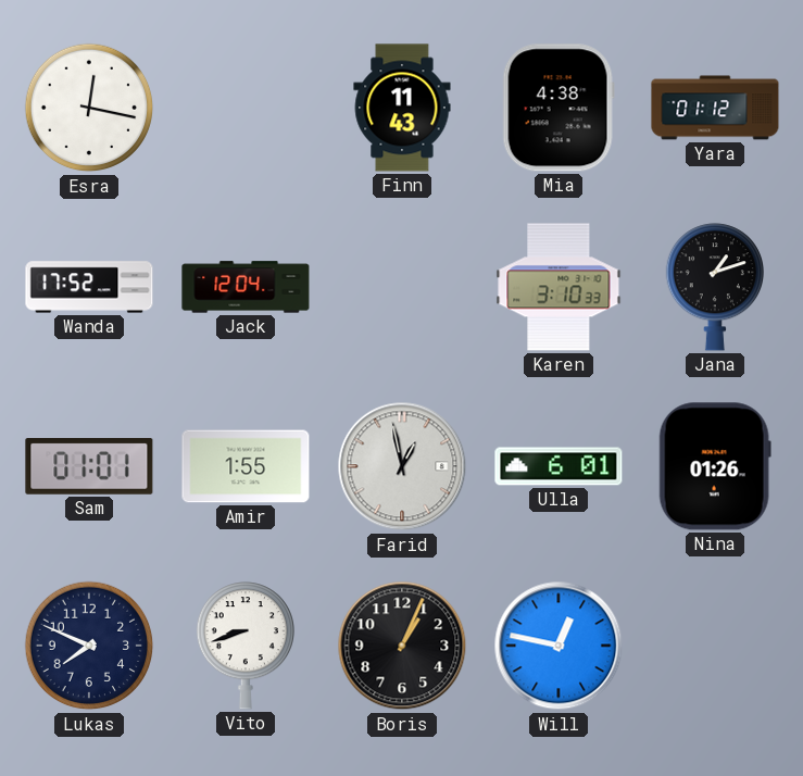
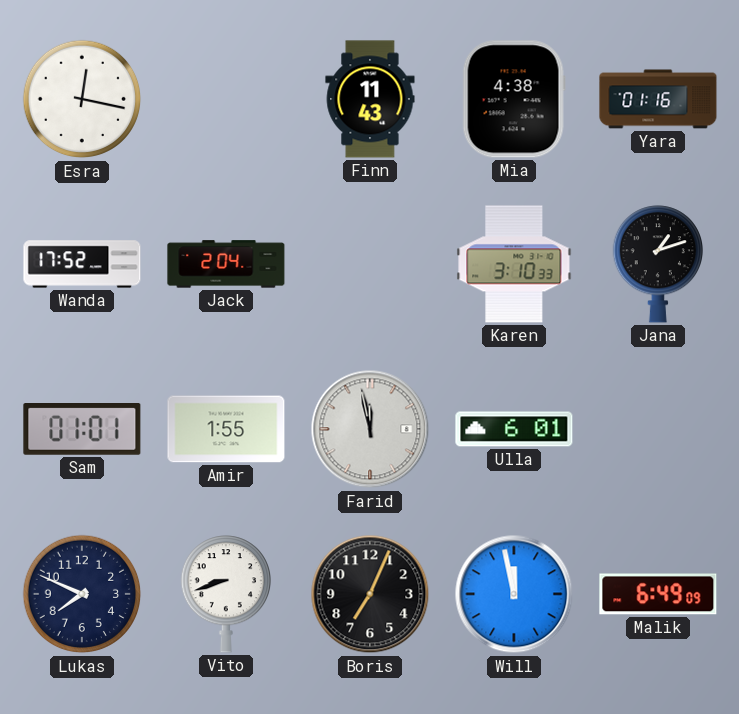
Yara: 01:12 -> 01:16
Jack: 12:04 -> 2:04
Farid: 12:58 -> 11:58
Nina: 01:26 -> none
Boris: 1:04 -> 7:04
Will: 12:47 -> 11:58
Malik: none -> 6:49
